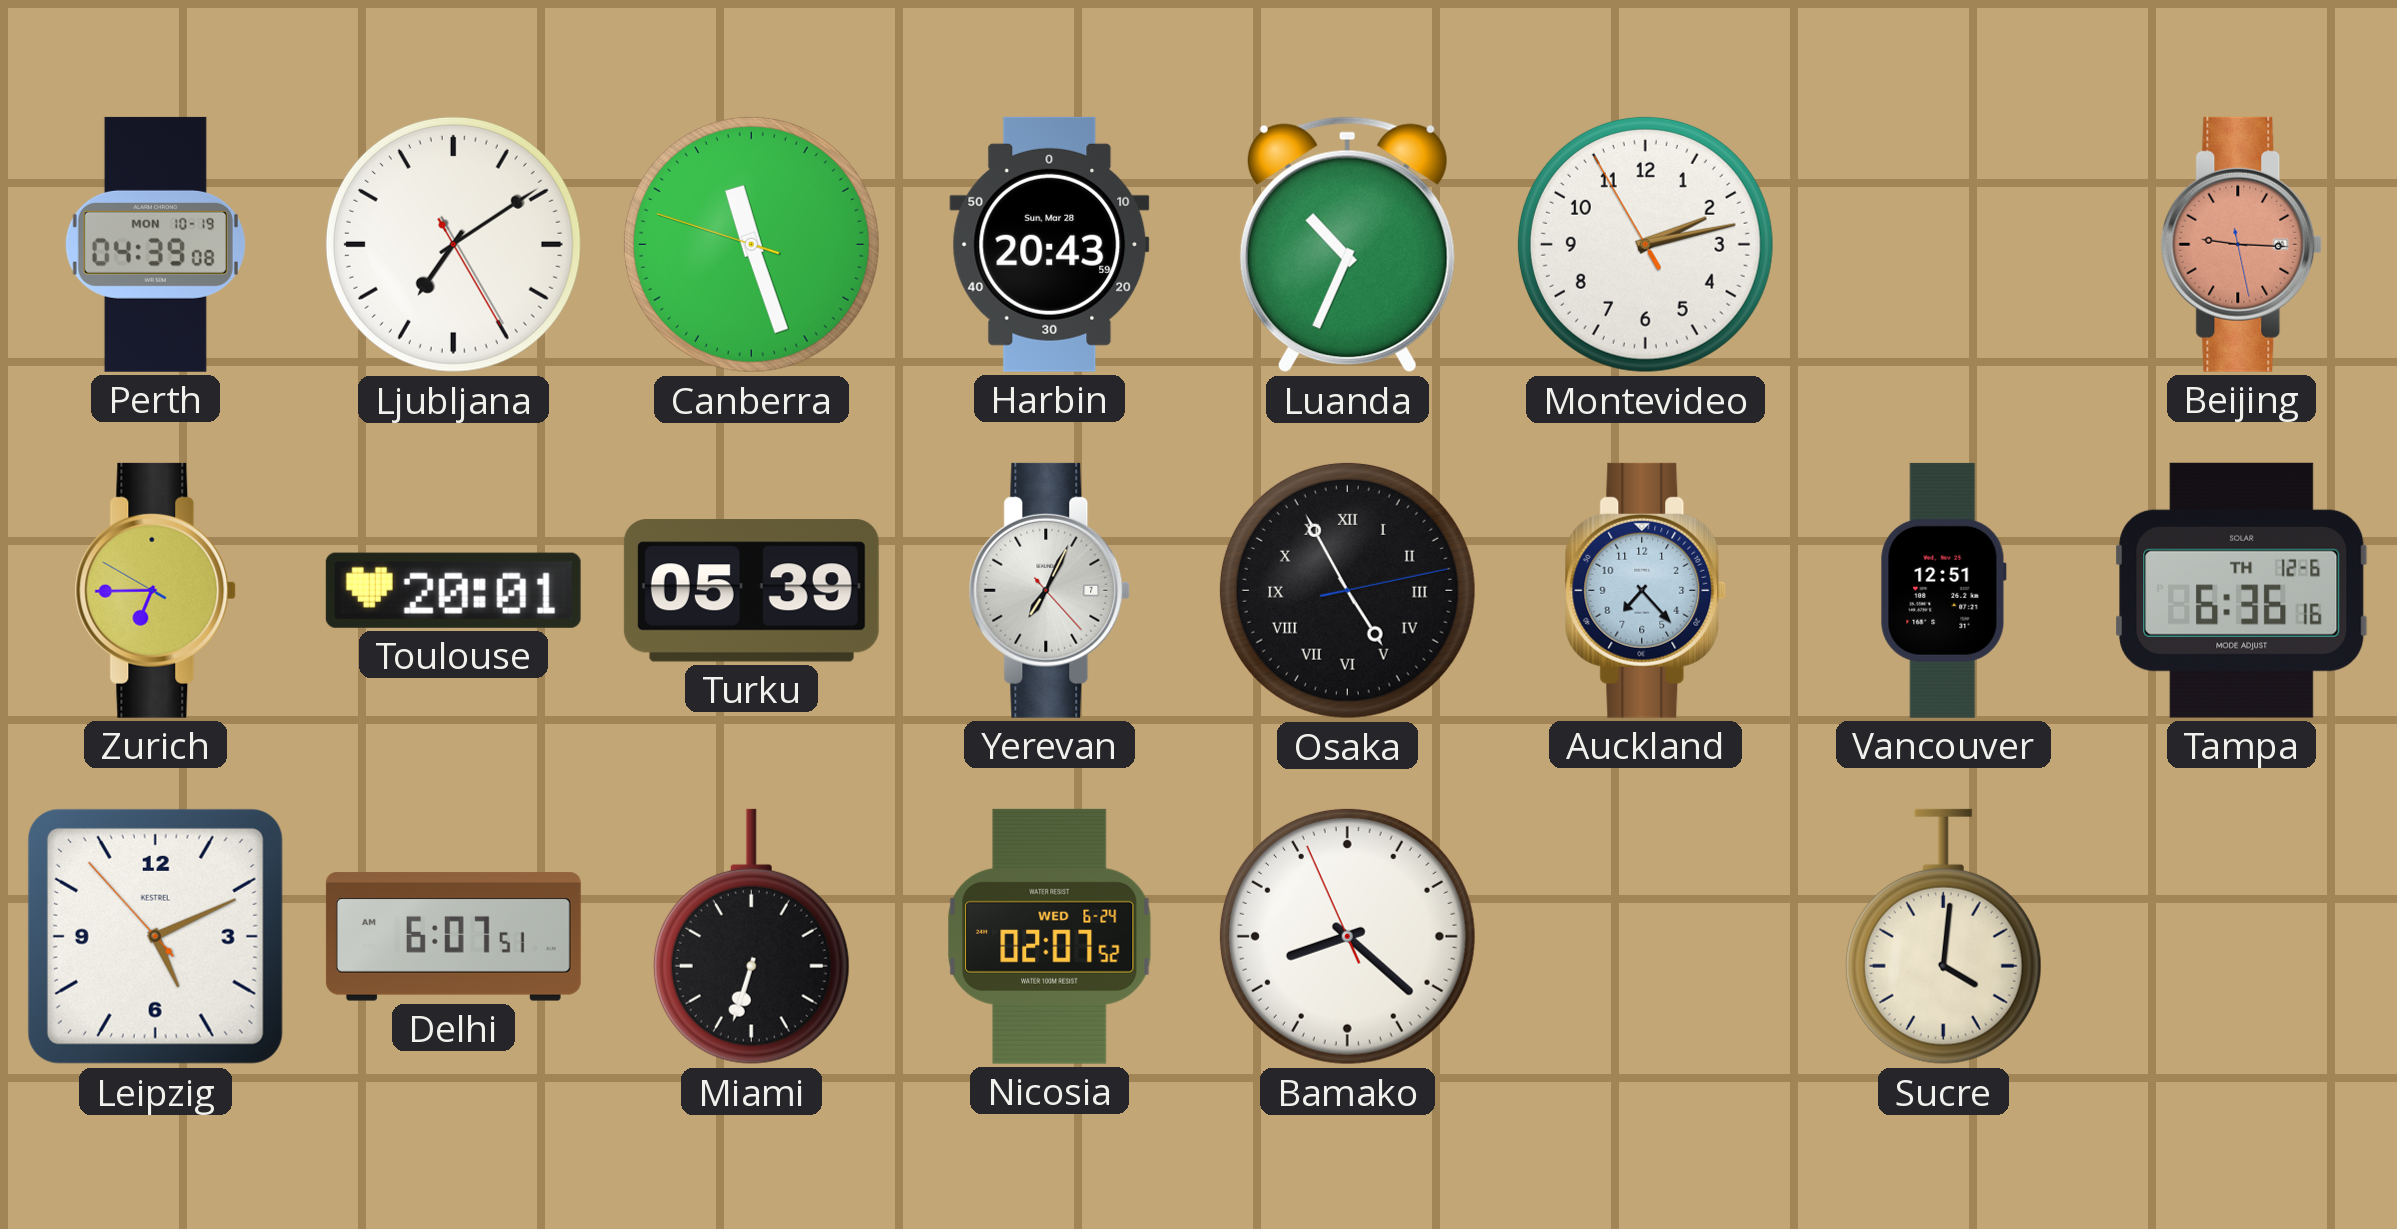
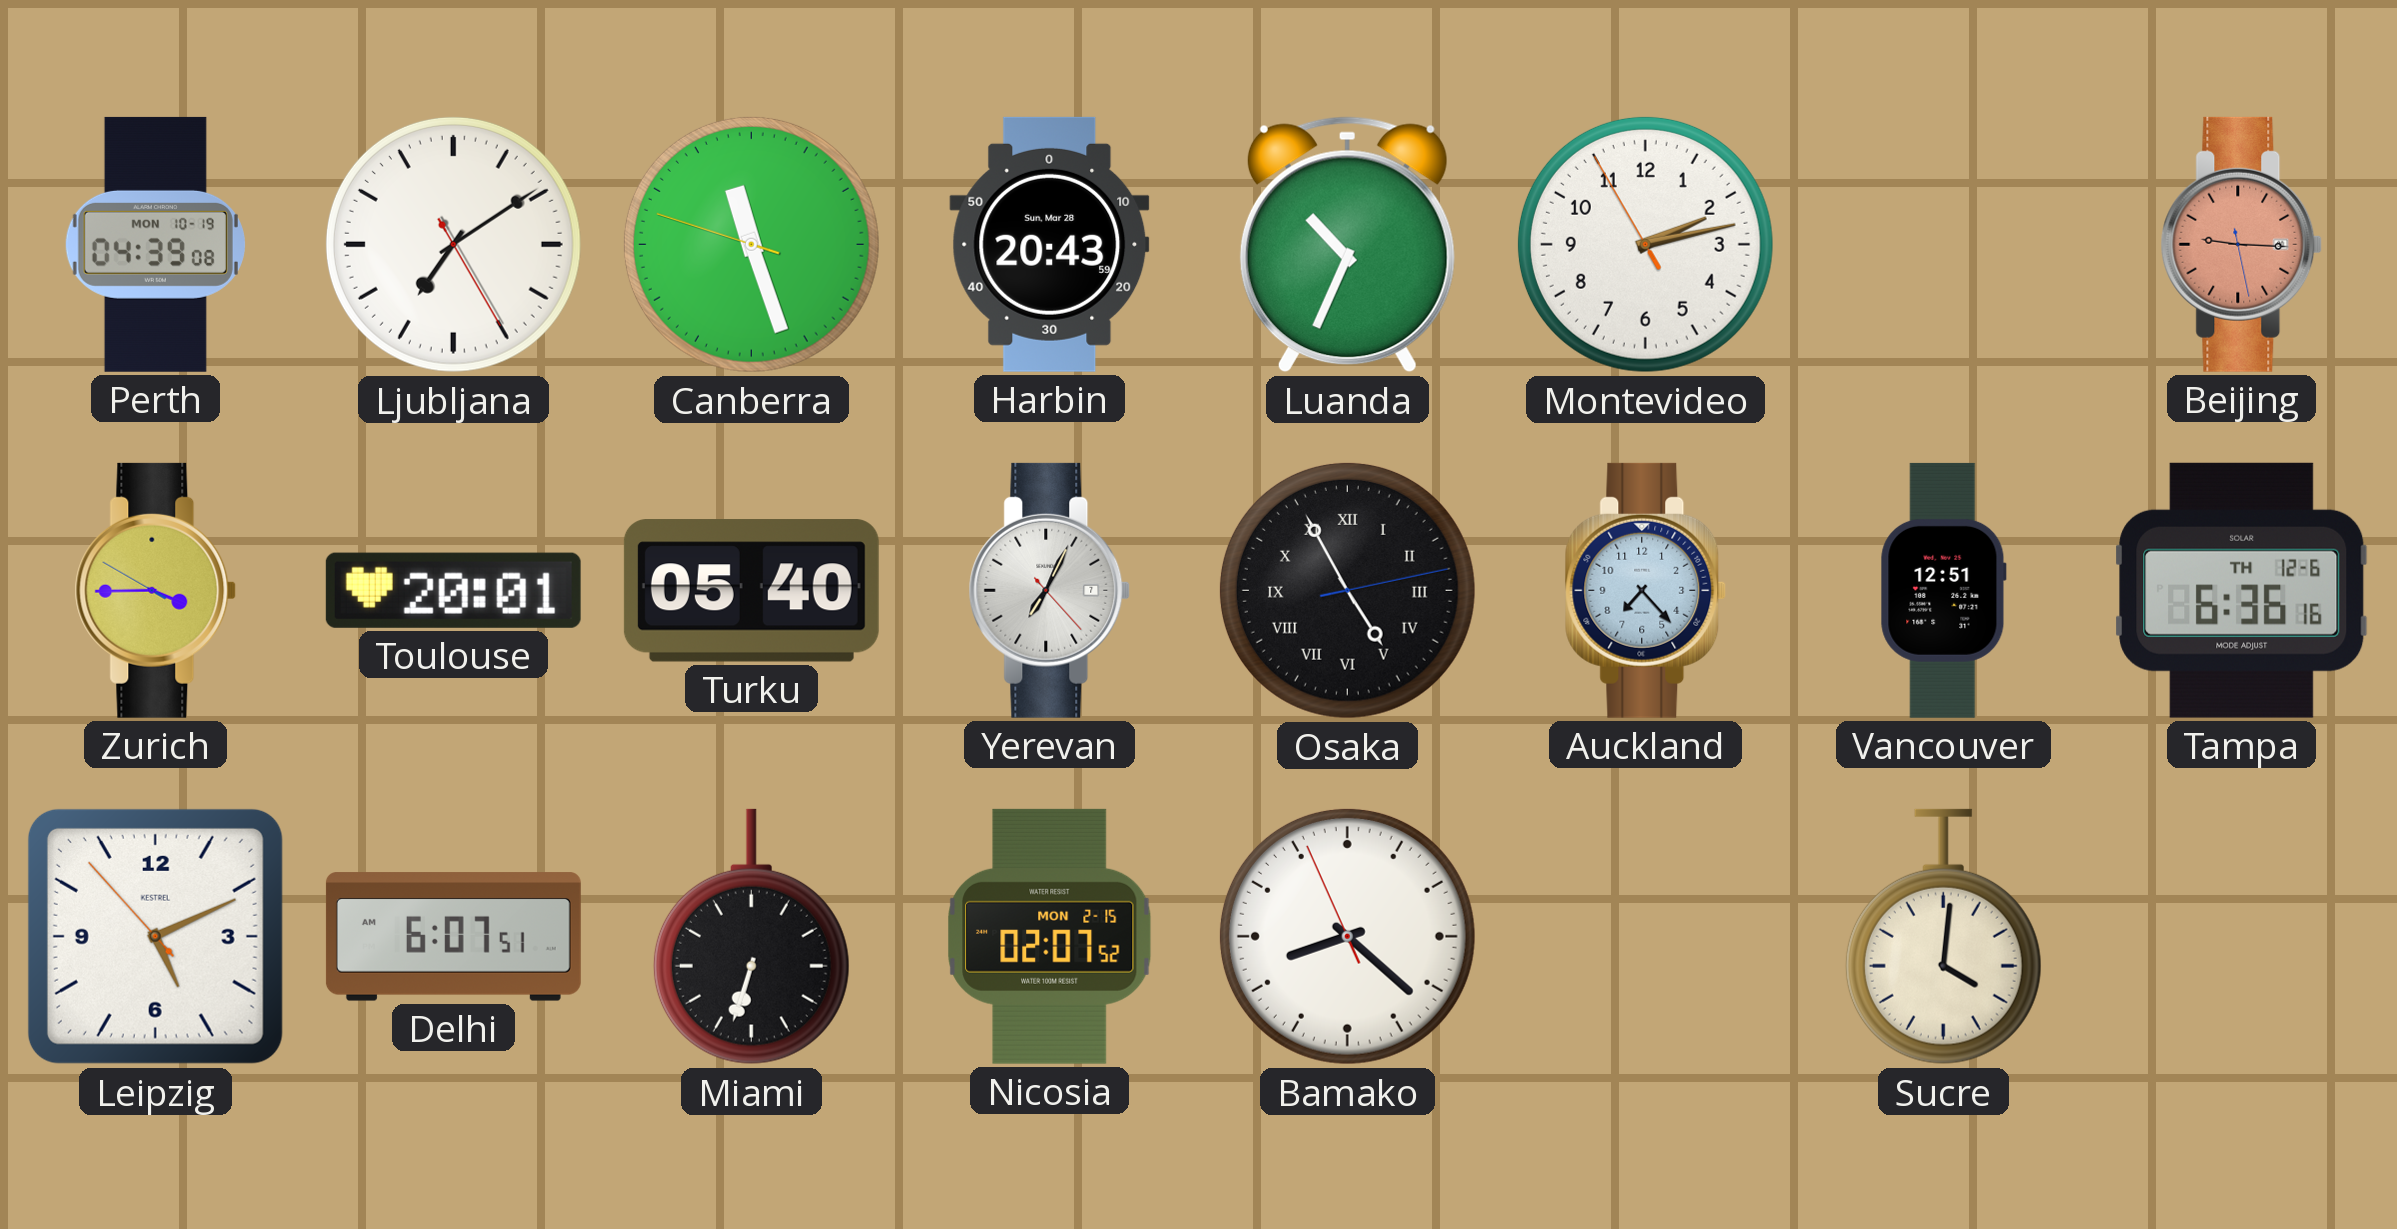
Zurich: 6:44 -> 3:44
Turku: 05:39 -> 05:40
Nicosia date: WED 6-24 -> MON 2-15
